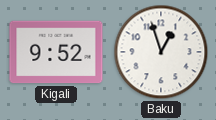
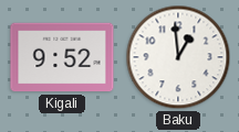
Baku: 12:57 -> 12:59
